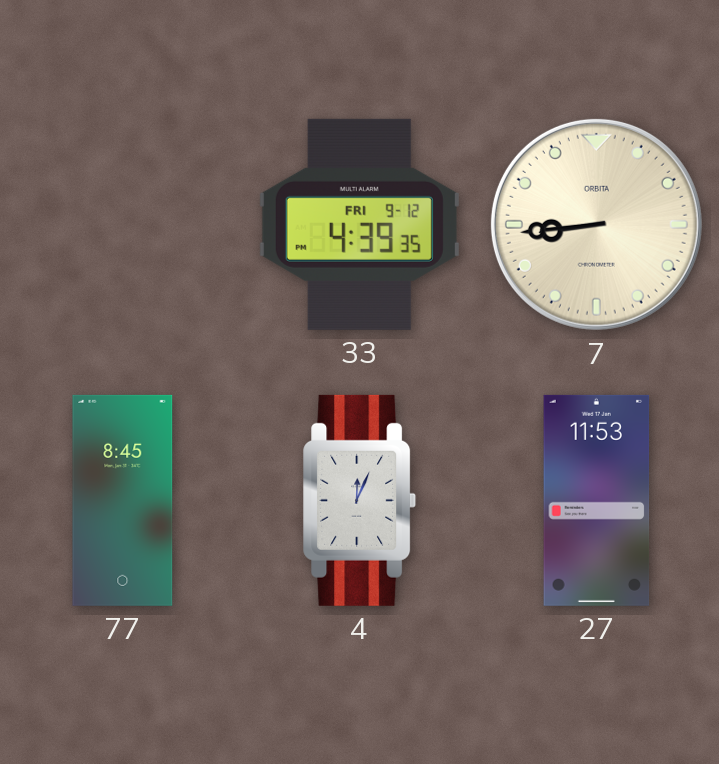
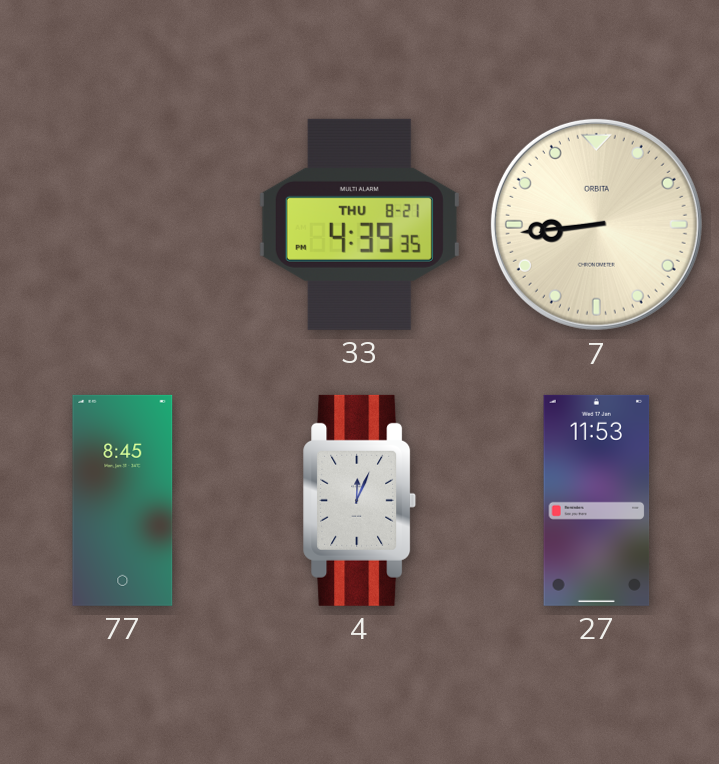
33 date: FRI 9-12 -> THU 8-21
